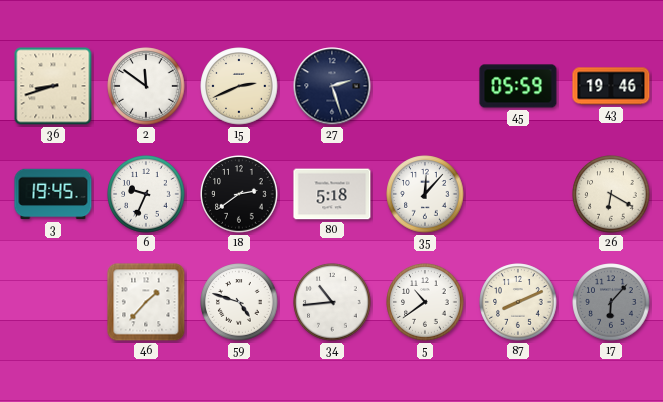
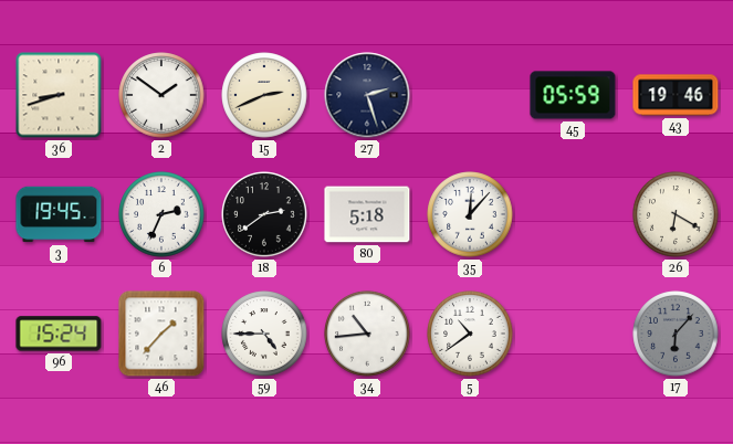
2: 11:51 -> 1:51
6: 9:34 -> 2:34
96: none -> 15:24
59: 4:48 -> 4:45
87: 8:11 -> none
